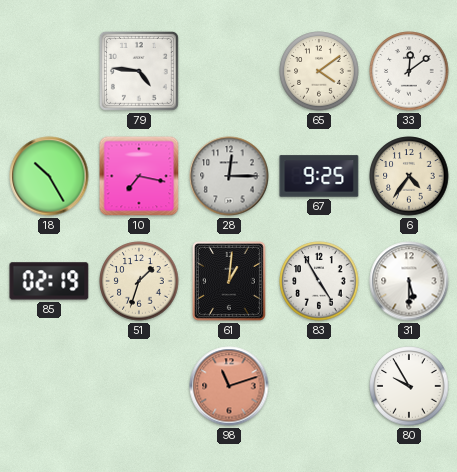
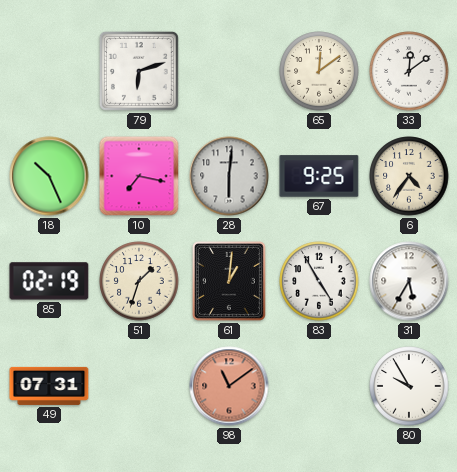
79: 4:46 -> 6:12
65: 4:09 -> 12:09
18: 10:25 -> 10:26
28: 12:15 -> 6:01
31: 5:30 -> 5:35
49: none -> 07:31
98: 11:12 -> 11:09
